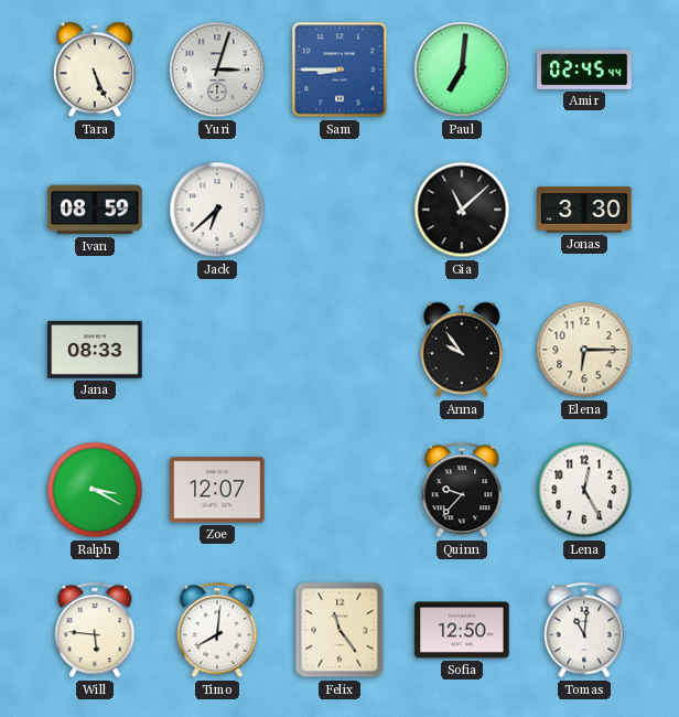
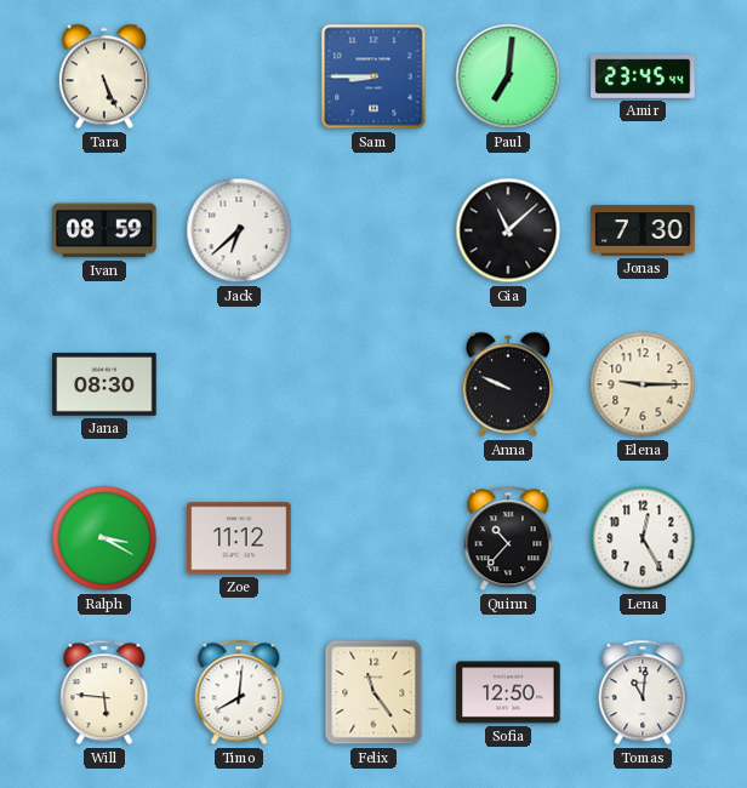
Yuri: 3:03 -> none
Amir: 02:45 -> 23:45
Jonas: 3:30 -> 7:30
Jana: 08:33 -> 08:30
Anna: 9:54 -> 9:49
Elena: 6:15 -> 9:15
Zoe: 12:07 -> 11:12
Quinn: 9:37 -> 10:37
